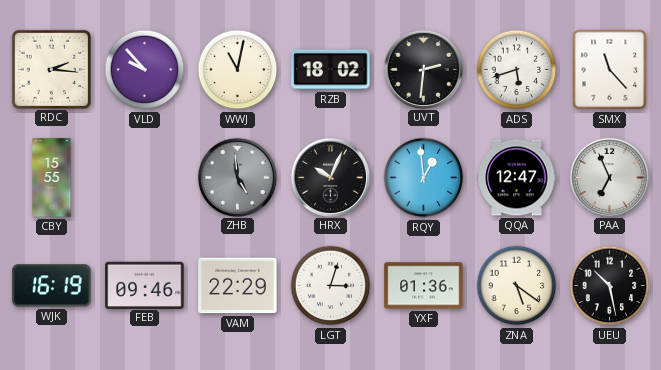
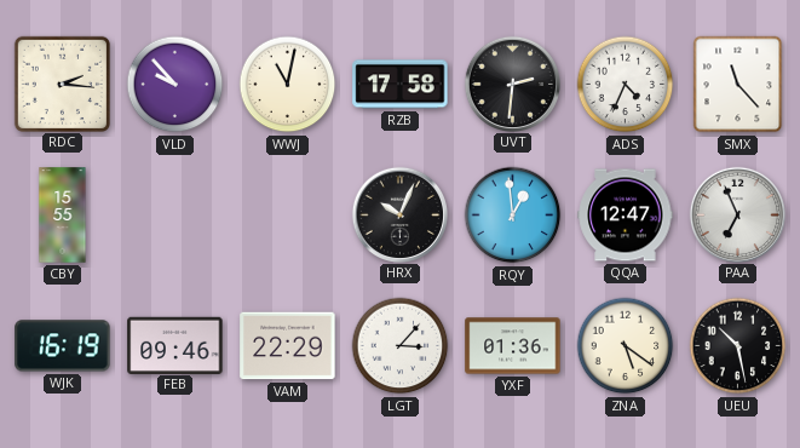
RZB: 18:02 -> 17:58
ADS: 5:42 -> 4:34
ZHB: 4:59 -> none
LGT: 3:03 -> 3:07
